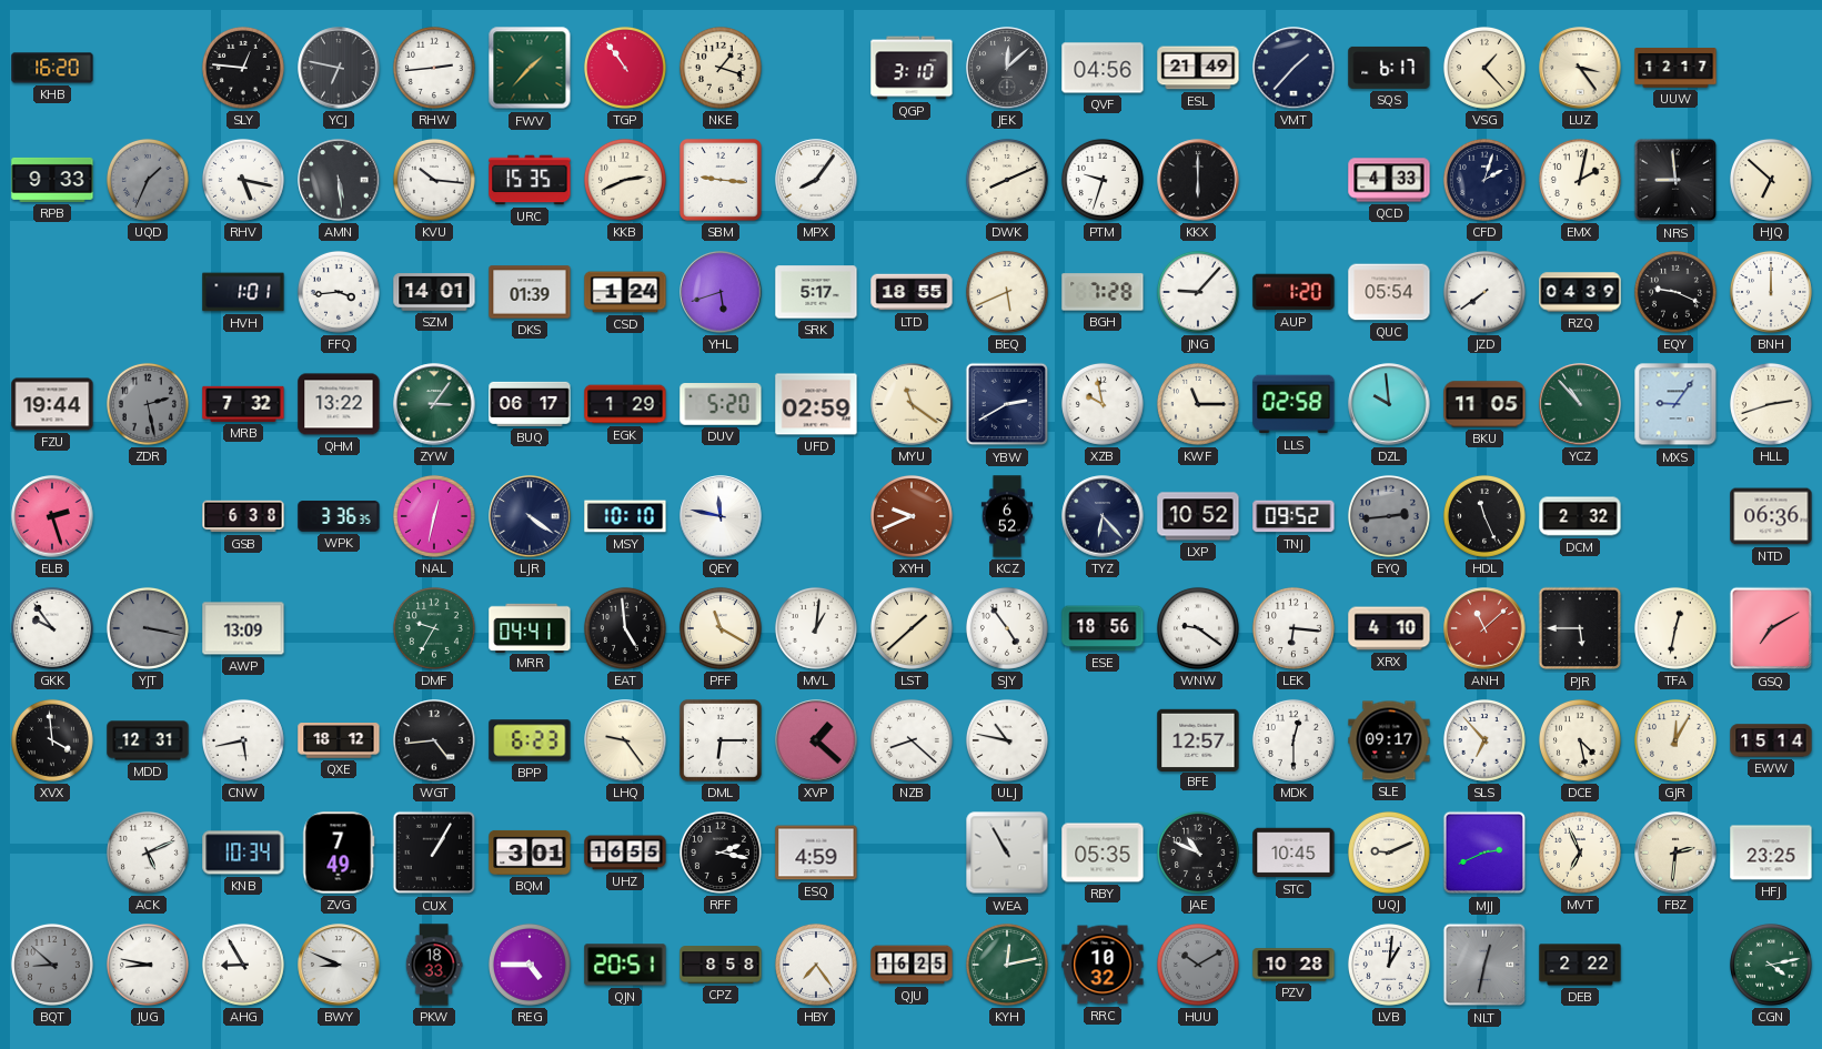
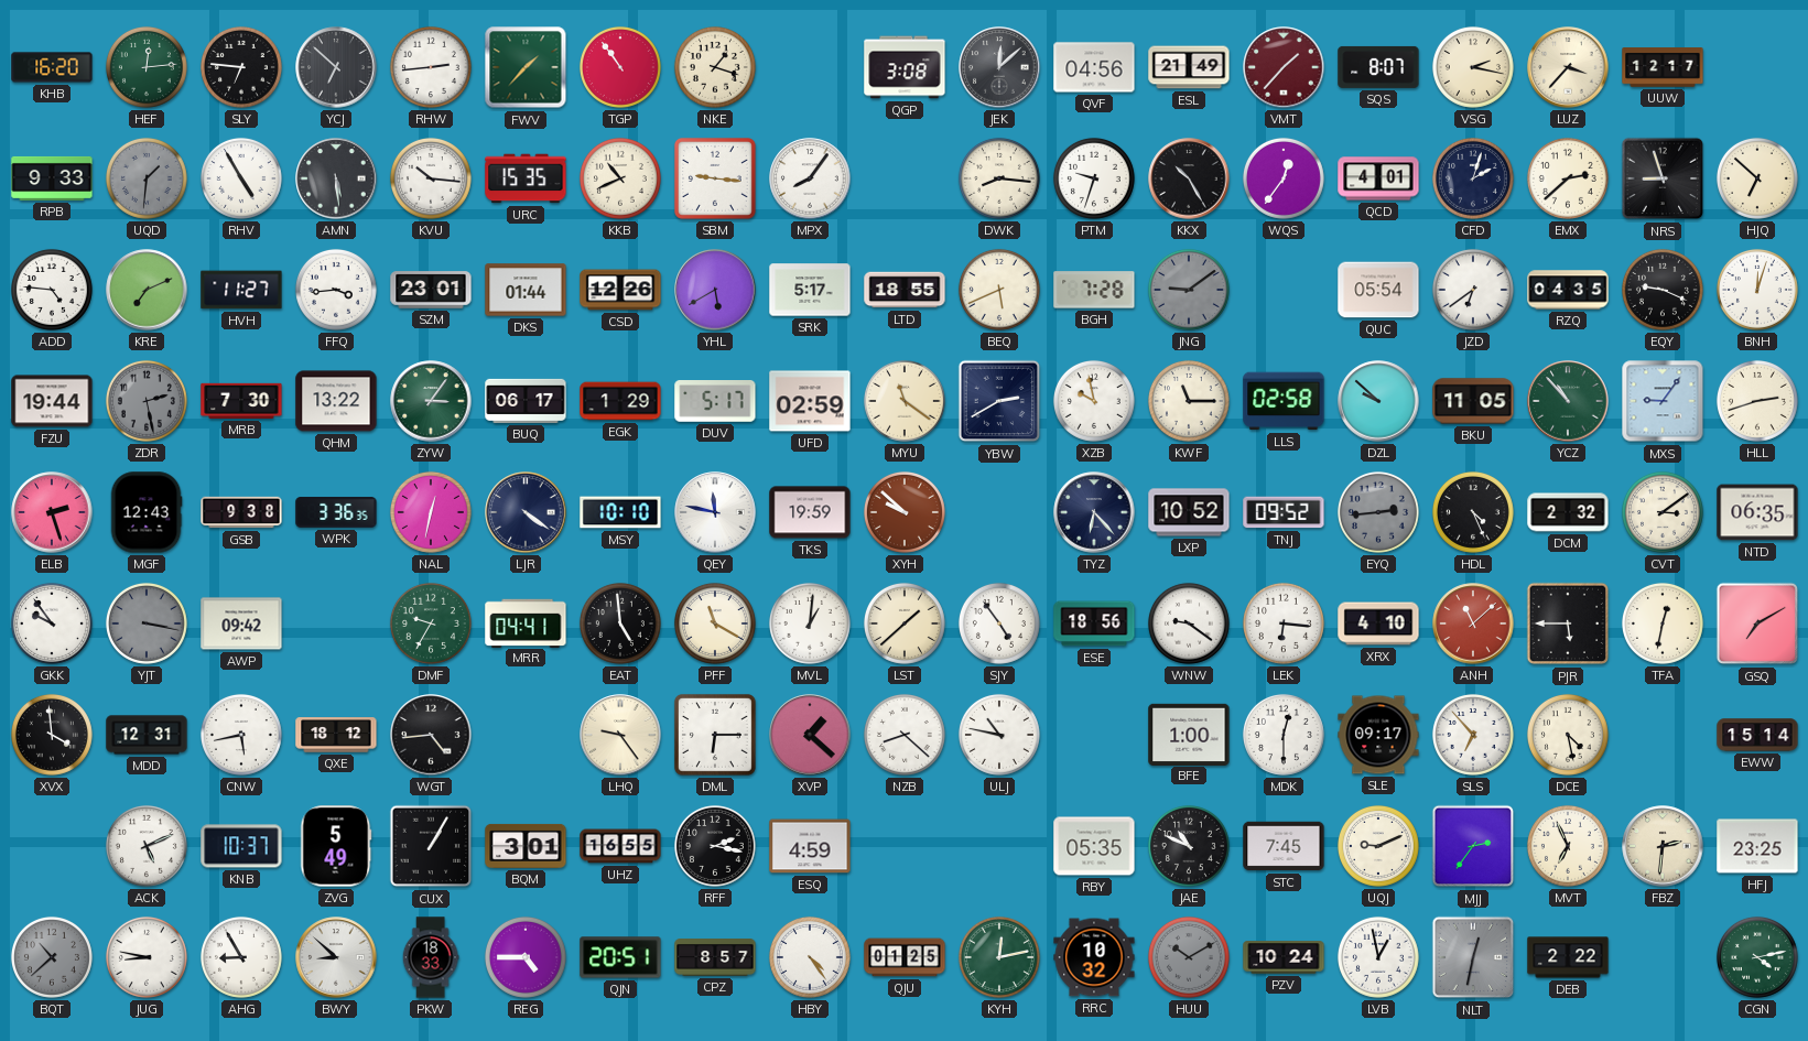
HEF: none -> 12:14
SLY: 12:46 -> 6:46
YCJ: 6:47 -> 6:52
QGP: 3:10 -> 3:08
VMT dial: navy -> burgundy
SQS: 6:17 -> 8:07
VSG: 1:23 -> 2:17
LUZ: 3:24 -> 3:37
UQD: 1:34 -> 1:31
RHV: 5:17 -> 4:55
KKB: 2:41 -> 10:41
DWK: 8:11 -> 8:16
KKX: 6:00 -> 10:25
WQS: none -> 12:36
QCD: 4:33 -> 4:01
EMX: 2:02 -> 2:38
NRS: 8:59 -> 8:57
ADD: none -> 4:46
KRE: none -> 7:11
HVH: 1:01 -> 11:27
SZM: 14:01 -> 23:01
DKS: 01:39 -> 01:44
CSD: 1:24 -> 12:26
YHL: 5:42 -> 5:40
JNG: 9:07 -> 9:09
JNG dial: white -> grey
AUP: 1:20 -> none
JZD: 7:39 -> 6:39
RZQ: 04:39 -> 04:35
BNH: 12:00 -> 12:03
MRB: 7:32 -> 7:30
DUV: 5:20 -> 5:17
DZL: 9:59 -> 9:52
MGF: none -> 12:43
GSB: 6:38 -> 9:38
TKS: none -> 19:59
XYH: 9:41 -> 9:52
KCZ: 6:52 -> none
HDL: 11:26 -> 4:26
CVT: none -> 3:09
NTD: 06:36 -> 06:35
AWP: 13:09 -> 09:42
BPP: 6:23 -> none
BFE: 12:57 -> 1:00
GJR: 12:05 -> none
KNB: 10:34 -> 10:37
ZVG: 7:49 -> 5:49
WEA: 10:55 -> none
STC: 10:45 -> 7:45
MJJ: 2:41 -> 2:36
BQT: 8:52 -> 10:38
BWY: 8:49 -> 8:52
CPZ: 8:58 -> 8:57
HBY: 7:24 -> 4:24
QJU: 16:25 -> 01:25
PZV: 10:28 -> 10:24
LVB: 1:01 -> 12:58
